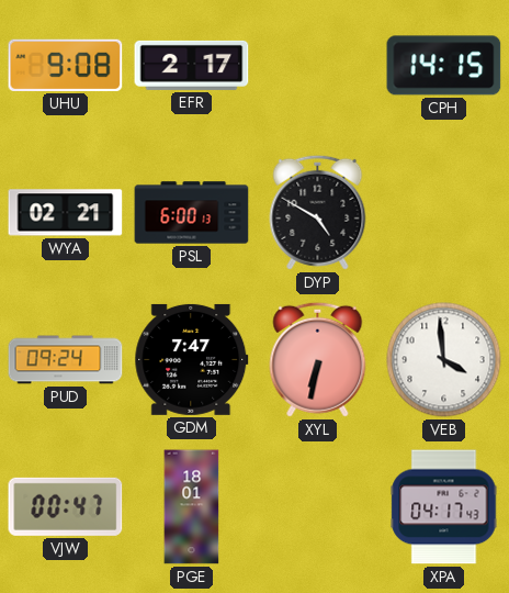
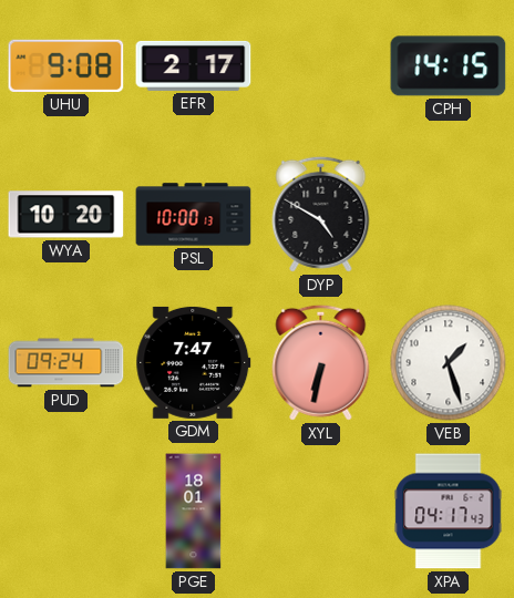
WYA: 02:21 -> 10:20
PSL: 6:00 -> 10:00
VEB: 3:59 -> 1:27
VJW: 00:47 -> none
